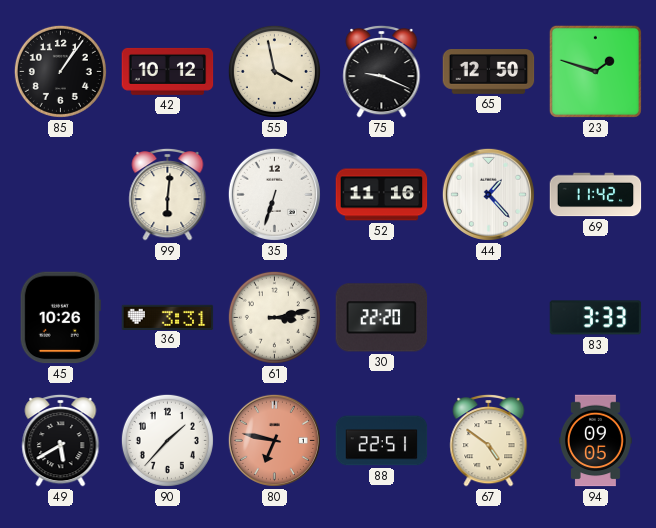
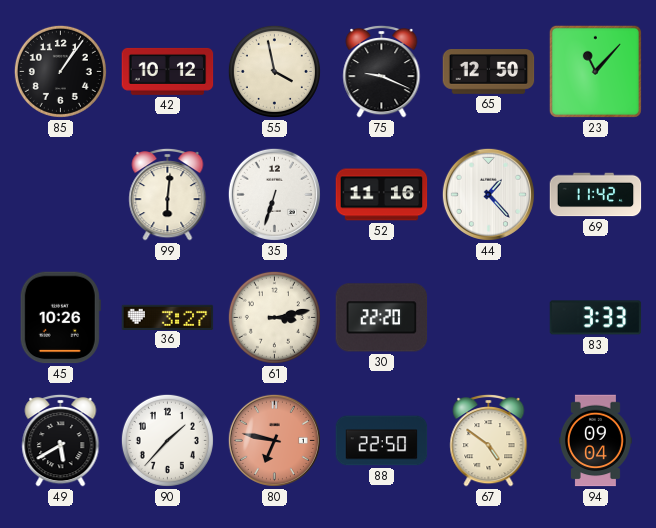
23: 1:48 -> 11:07
36: 3:31 -> 3:27
88: 22:51 -> 22:50
94: 09:05 -> 09:04
